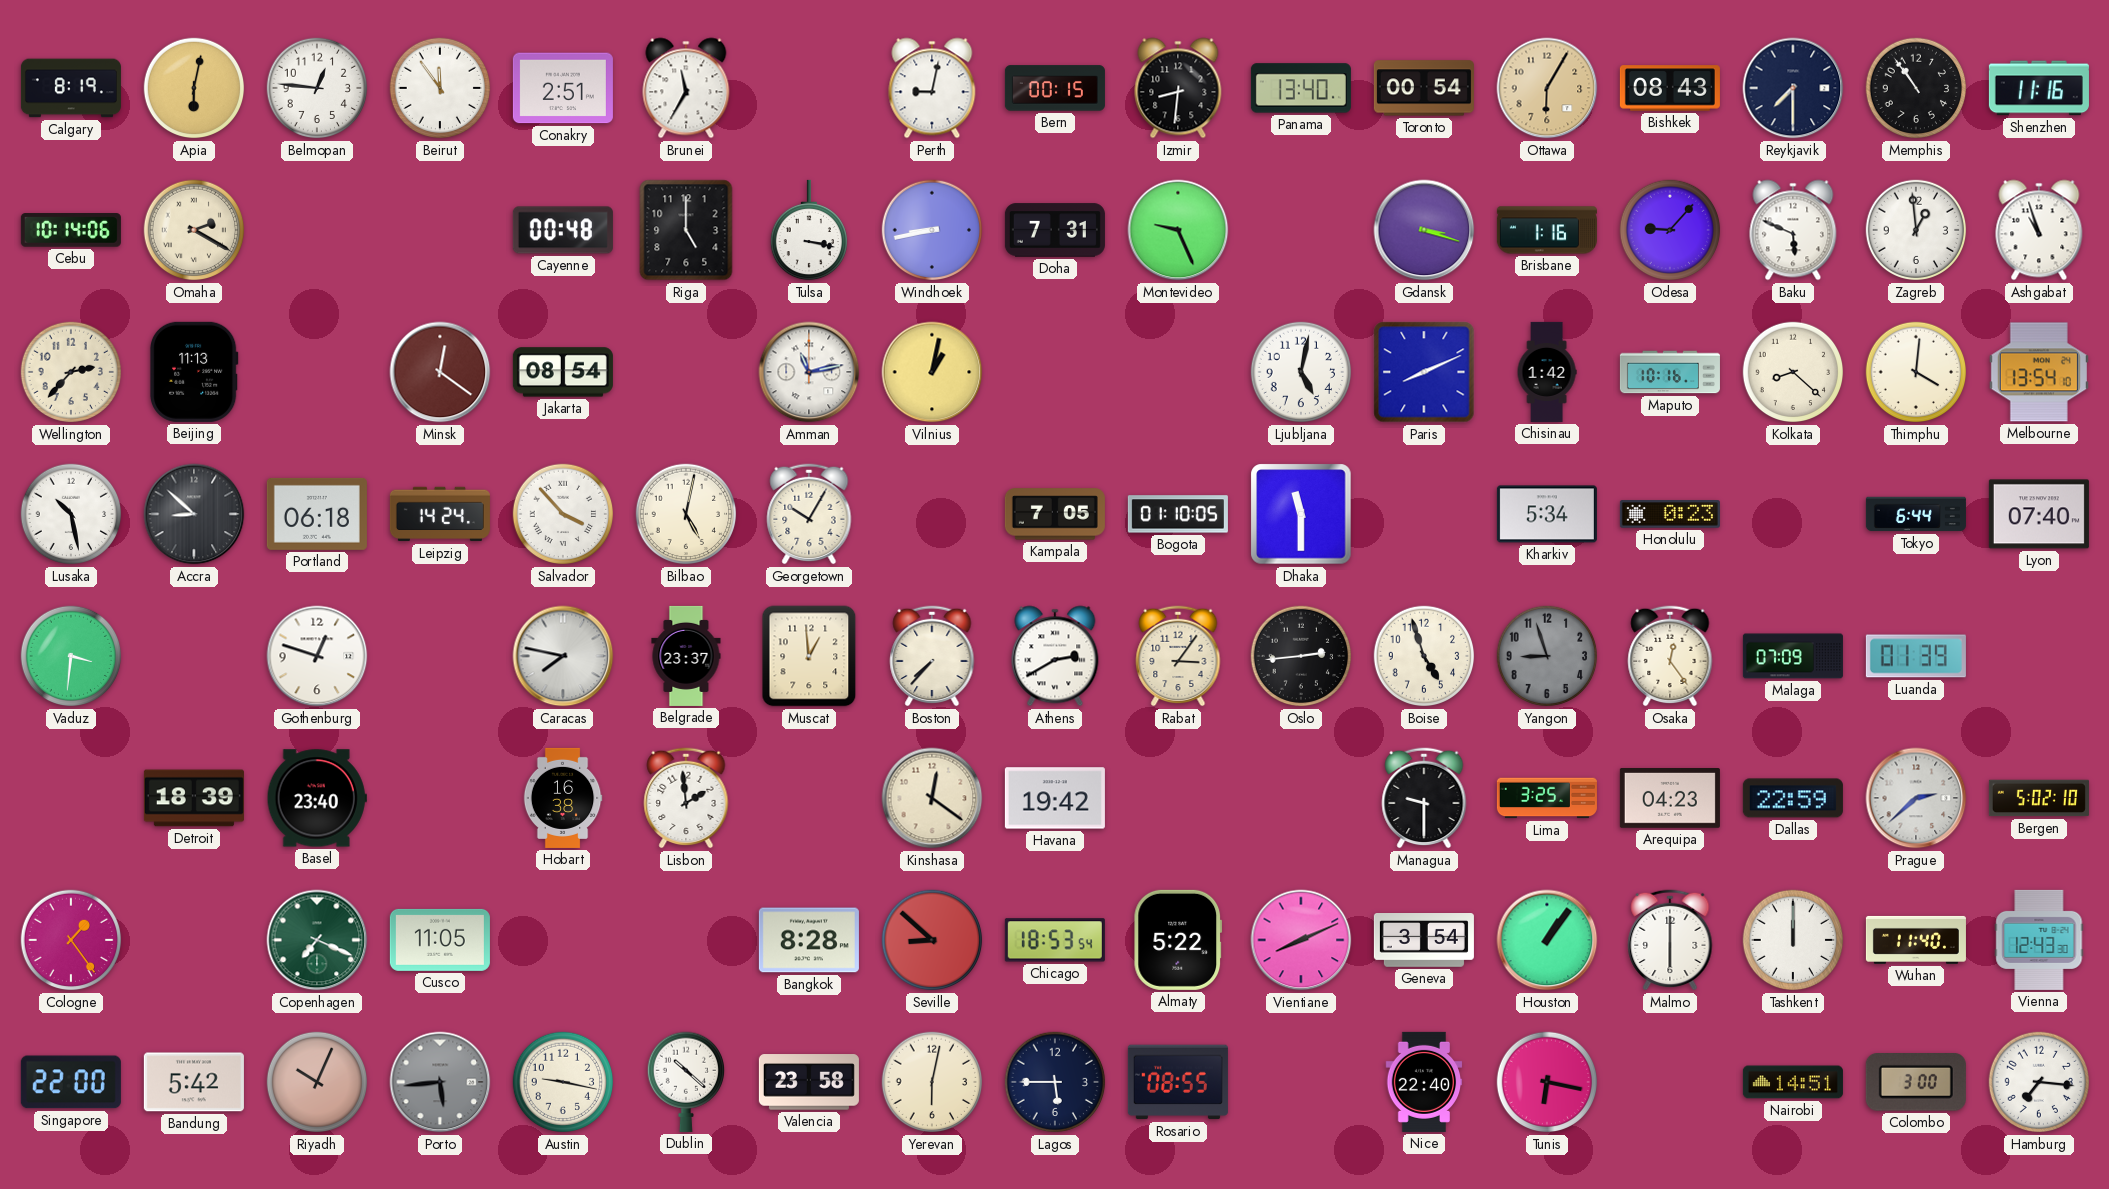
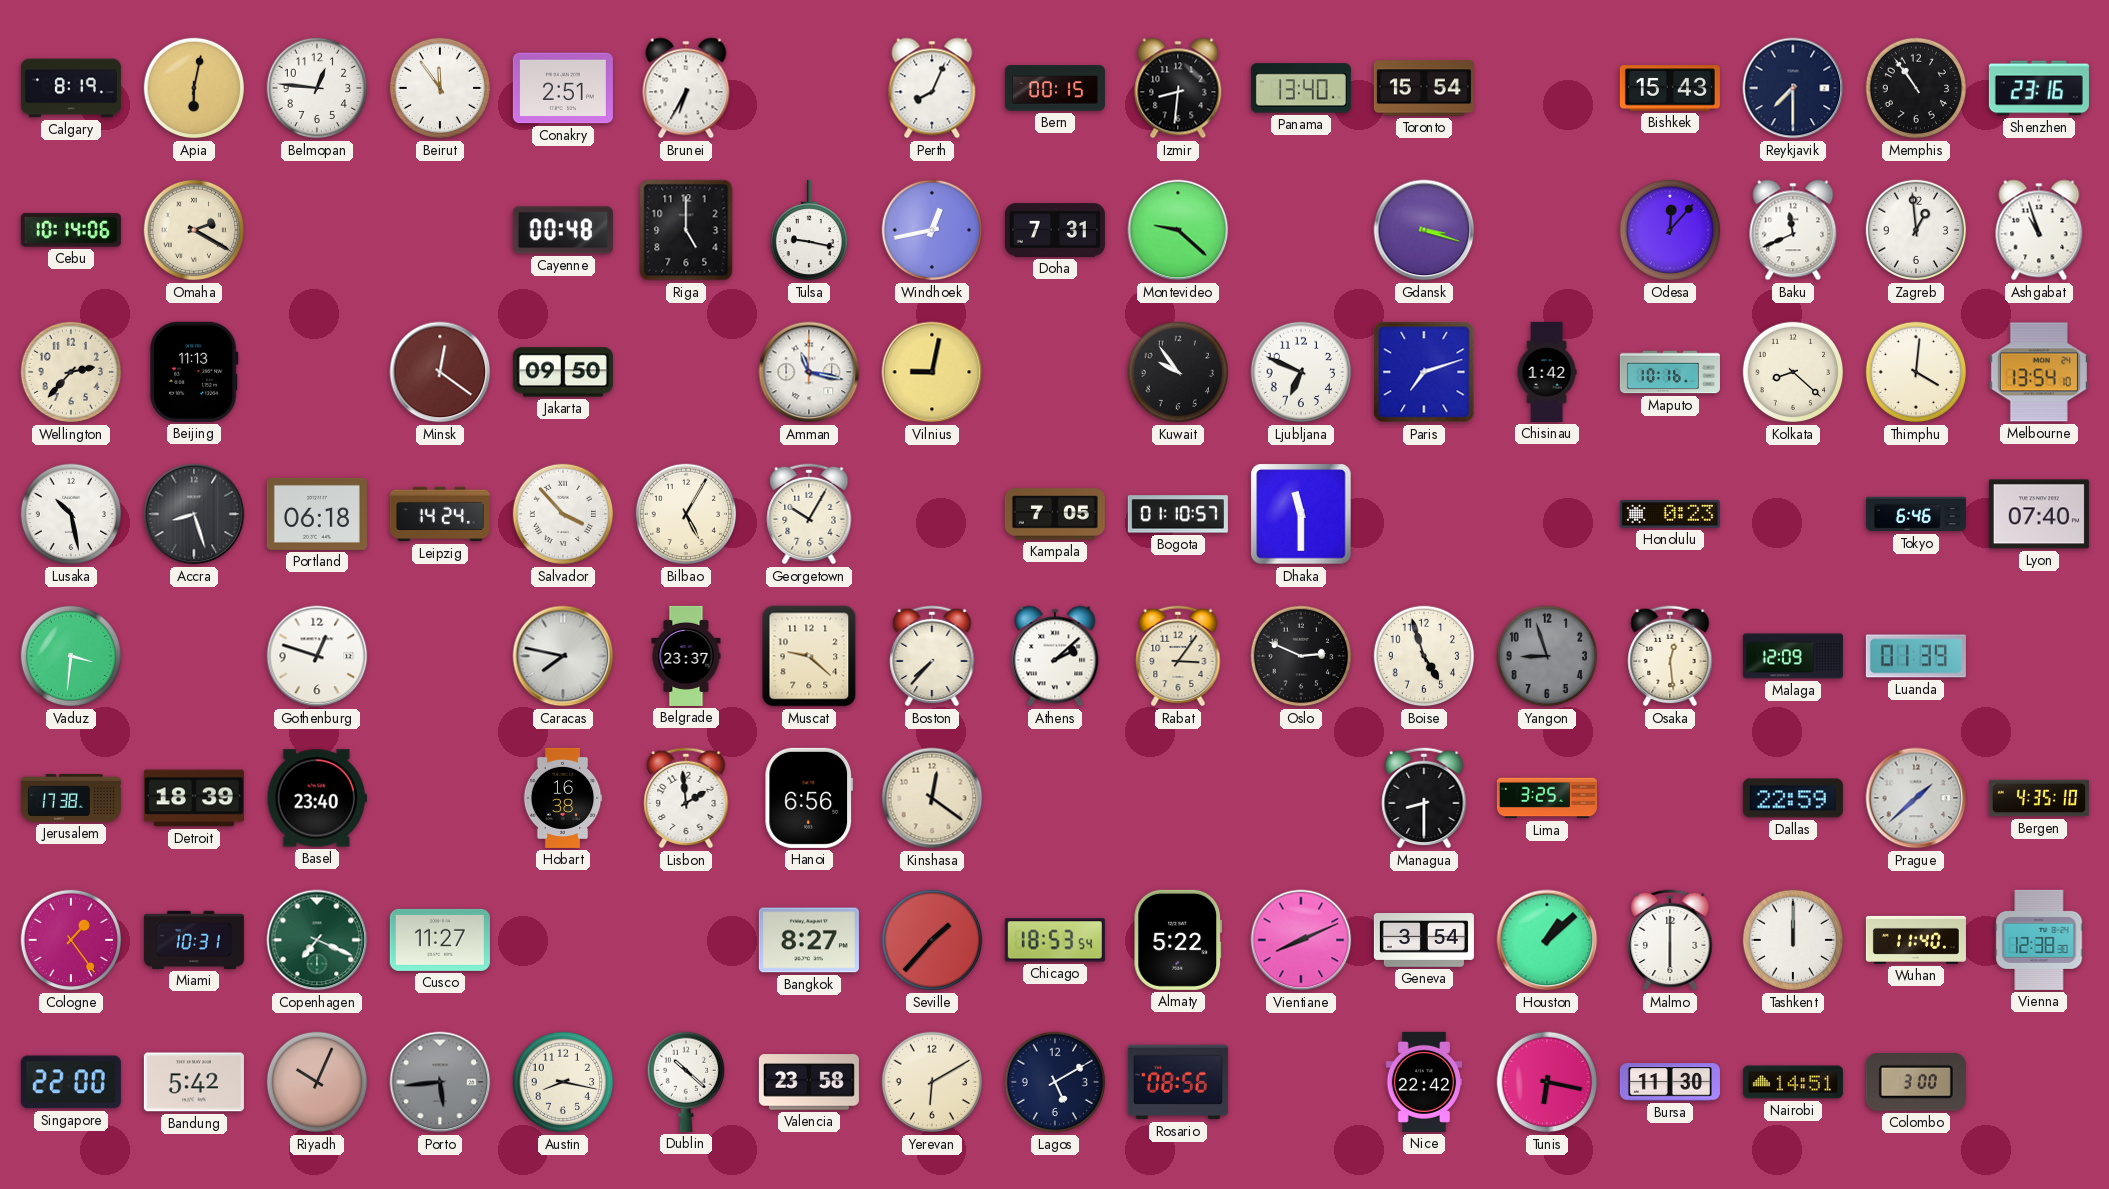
Brunei: 11:35 -> 6:35
Perth: 9:02 -> 8:04
Toronto: 00:54 -> 15:54
Ottawa: 6:05 -> none
Bishkek: 08:43 -> 15:43
Shenzhen: 11:16 -> 23:16
Tulsa: 3:17 -> 9:17
Windhoek: 8:43 -> 12:43
Montevideo: 9:26 -> 9:22
Brisbane: 1:16 -> none
Odesa: 9:07 -> 12:07
Baku: 5:49 -> 11:41
Jakarta: 08:54 -> 09:50
Amman: 11:13 -> 11:17
Vilnius: 1:02 -> 9:02
Kuwait: none -> 9:54
Ljubljana: 5:02 -> 6:49
Paris: 8:11 -> 7:12
Accra: 8:52 -> 8:27
Bilbao: 5:02 -> 5:05
Bogota: 01:10:05 -> 01:10:57
Kharkiv: 5:34 -> none
Tokyo: 6:44 -> 6:46
Muscat: 12:59 -> 9:22
Athens: 2:40 -> 2:08
Oslo: 2:44 -> 2:49
Osaka: 12:24 -> 12:29
Malaga: 07:09 -> 12:09
Jerusalem: none -> 17:38
Hanoi: none -> 6:56
Havana: 19:42 -> none
Managua: 9:30 -> 8:30
Arequipa: 04:23 -> none
Prague: 2:38 -> 1:38
Bergen: 5:02 -> 4:35
Miami: none -> 10:31
Cusco: 11:05 -> 11:27
Bangkok: 8:28 -> 8:27
Seville: 8:52 -> 1:37
Houston: 1:06 -> 1:08
Vienna: 12:43 -> 12:38
Austin: 9:17 -> 8:17
Yerevan: 6:02 -> 6:10
Lagos: 5:45 -> 5:10
Rosario: 08:55 -> 08:56
Nice: 22:40 -> 22:42
Bursa: none -> 11:30
Hamburg: 7:16 -> none
